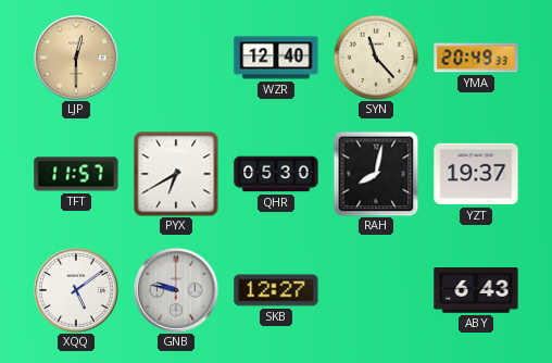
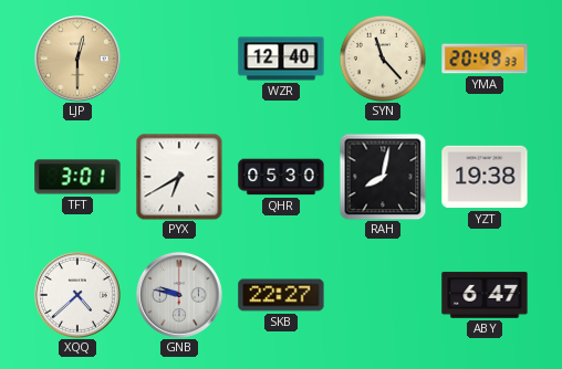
TFT: 11:57 -> 3:01
YZT: 19:37 -> 19:38
XQQ: 5:09 -> 4:38
SKB: 12:27 -> 22:27
ABY: 6:43 -> 6:47
